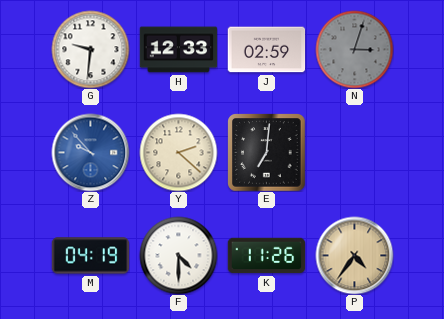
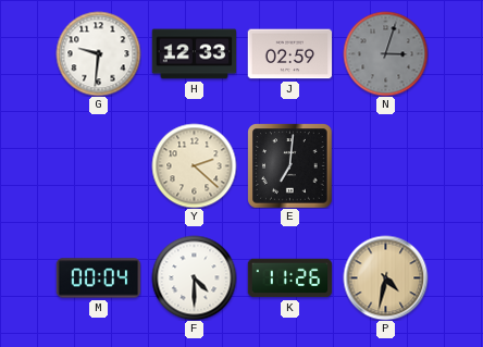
Z: 9:53 -> none
M: 04:19 -> 00:04
P: 4:36 -> 4:32
